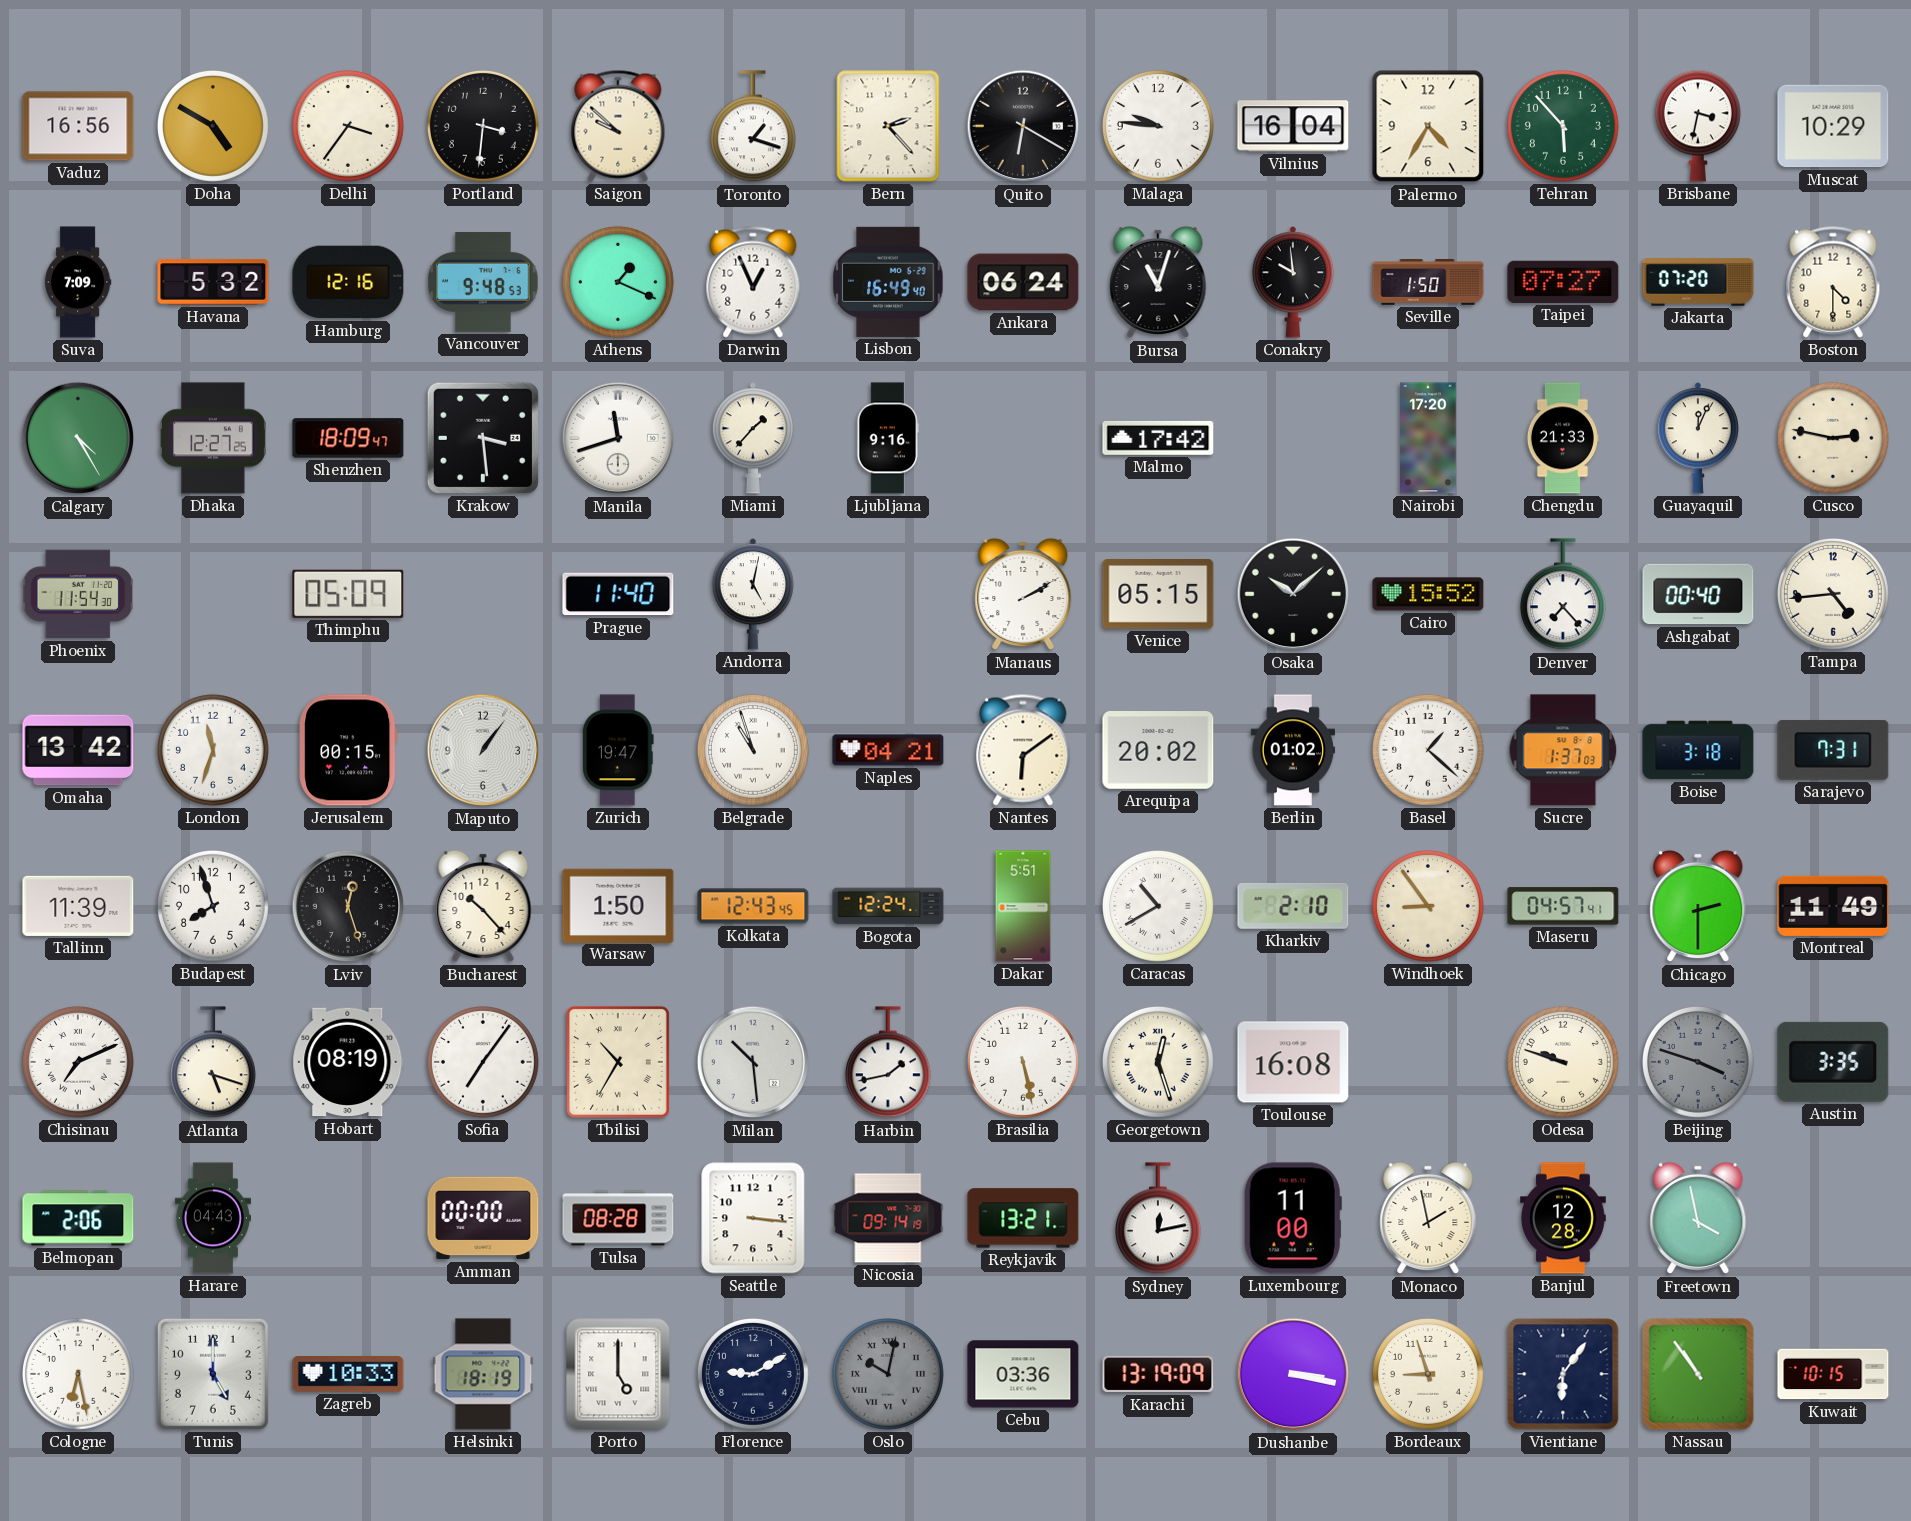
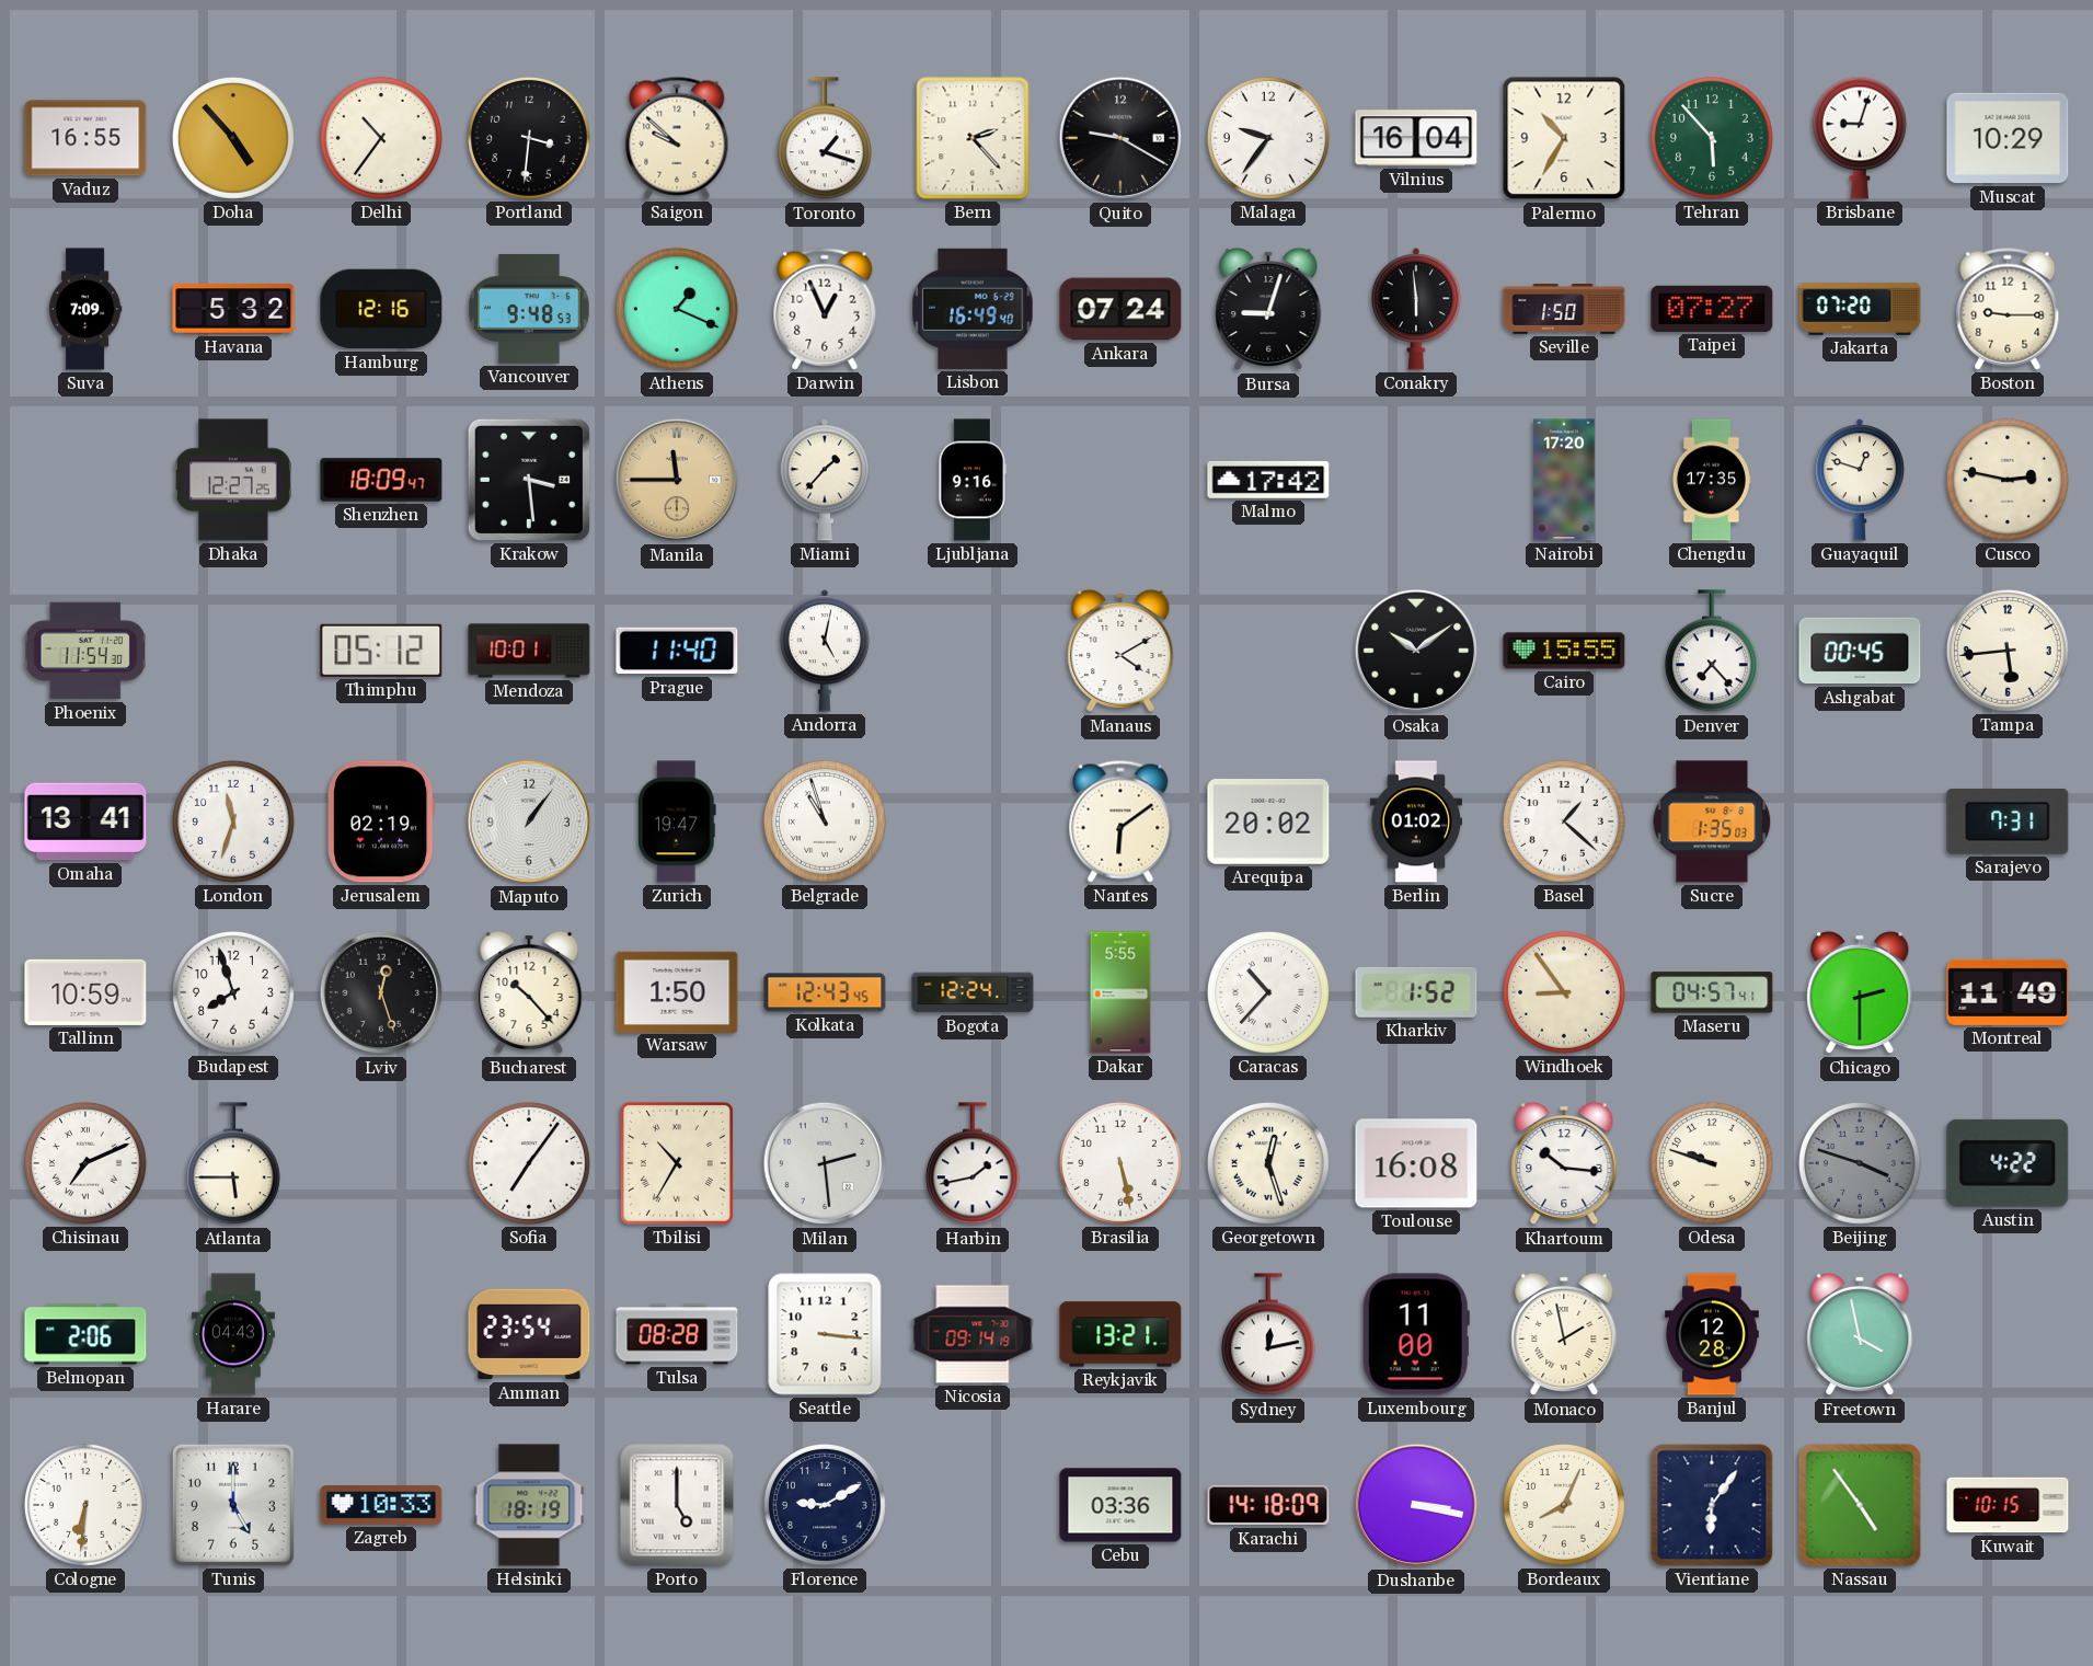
Vaduz: 16:56 -> 16:55
Doha: 4:50 -> 4:53
Delhi: 3:36 -> 10:36
Quito: 6:20 -> 9:20
Malaga: 9:46 -> 9:36
Palermo: 4:35 -> 10:35
Brisbane: 3:32 -> 9:03
Ankara: 06:24 -> 07:24
Bursa: 11:03 -> 9:03
Conakry: 9:59 -> 5:59
Boston: 4:30 -> 9:15
Calgary: 4:25 -> none
Manila: 11:42 -> 11:45
Manila dial: white -> champagne
Chengdu: 21:33 -> 17:35
Guayaquil: 12:04 -> 12:48
Thimphu: 05:09 -> 05:12
Mendoza: none -> 10:01
Manaus: 2:10 -> 4:10
Venice: 05:15 -> none
Osaka: 10:08 -> 10:09
Cairo: 15:52 -> 15:55
Ashgabat: 00:40 -> 00:45
Tampa: 4:44 -> 5:44
Omaha: 13:42 -> 13:41
Jerusalem: 00:15 -> 02:19
Naples: 04:21 -> none
Sucre: 1:37 -> 1:35
Boise: 3:18 -> none
Tallinn: 11:39 -> 10:59
Dakar: 5:51 -> 5:55
Caracas: 10:40 -> 10:37
Kharkiv: 2:10 -> 1:52
Atlanta: 5:18 -> 5:45
Hobart: 08:19 -> none
Milan: 10:29 -> 2:29
Khartoum: none -> 10:16
Austin: 3:35 -> 4:22
Amman: 00:00 -> 23:54
Cologne: 6:28 -> 6:31
Oslo: 10:02 -> none
Karachi: 13:19 -> 14:18
Bordeaux: 8:57 -> 8:04
Nassau: 10:54 -> 4:54
